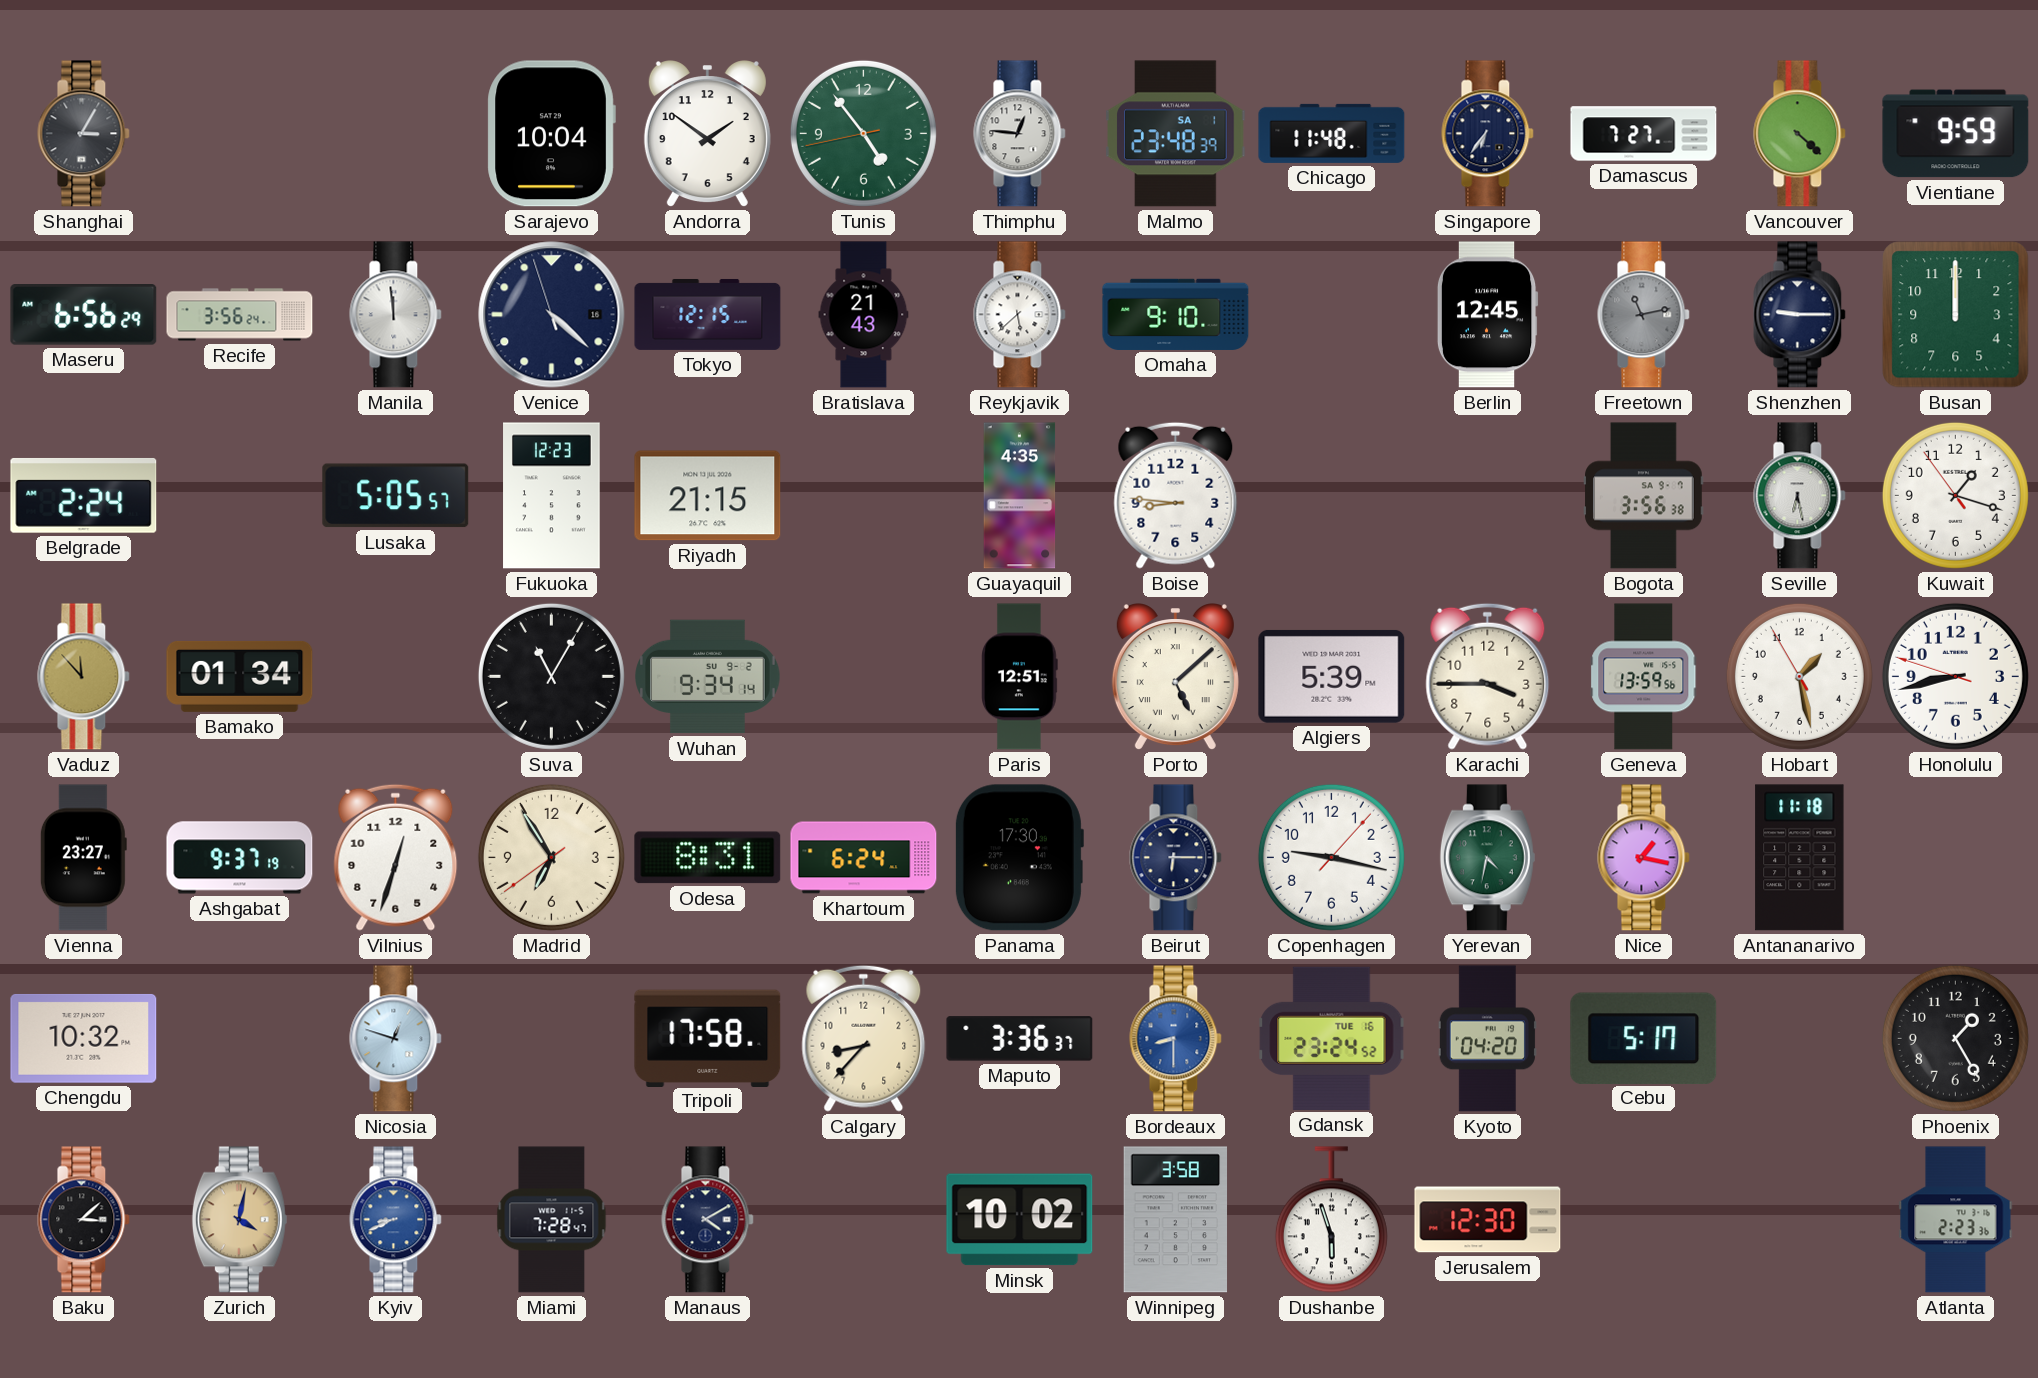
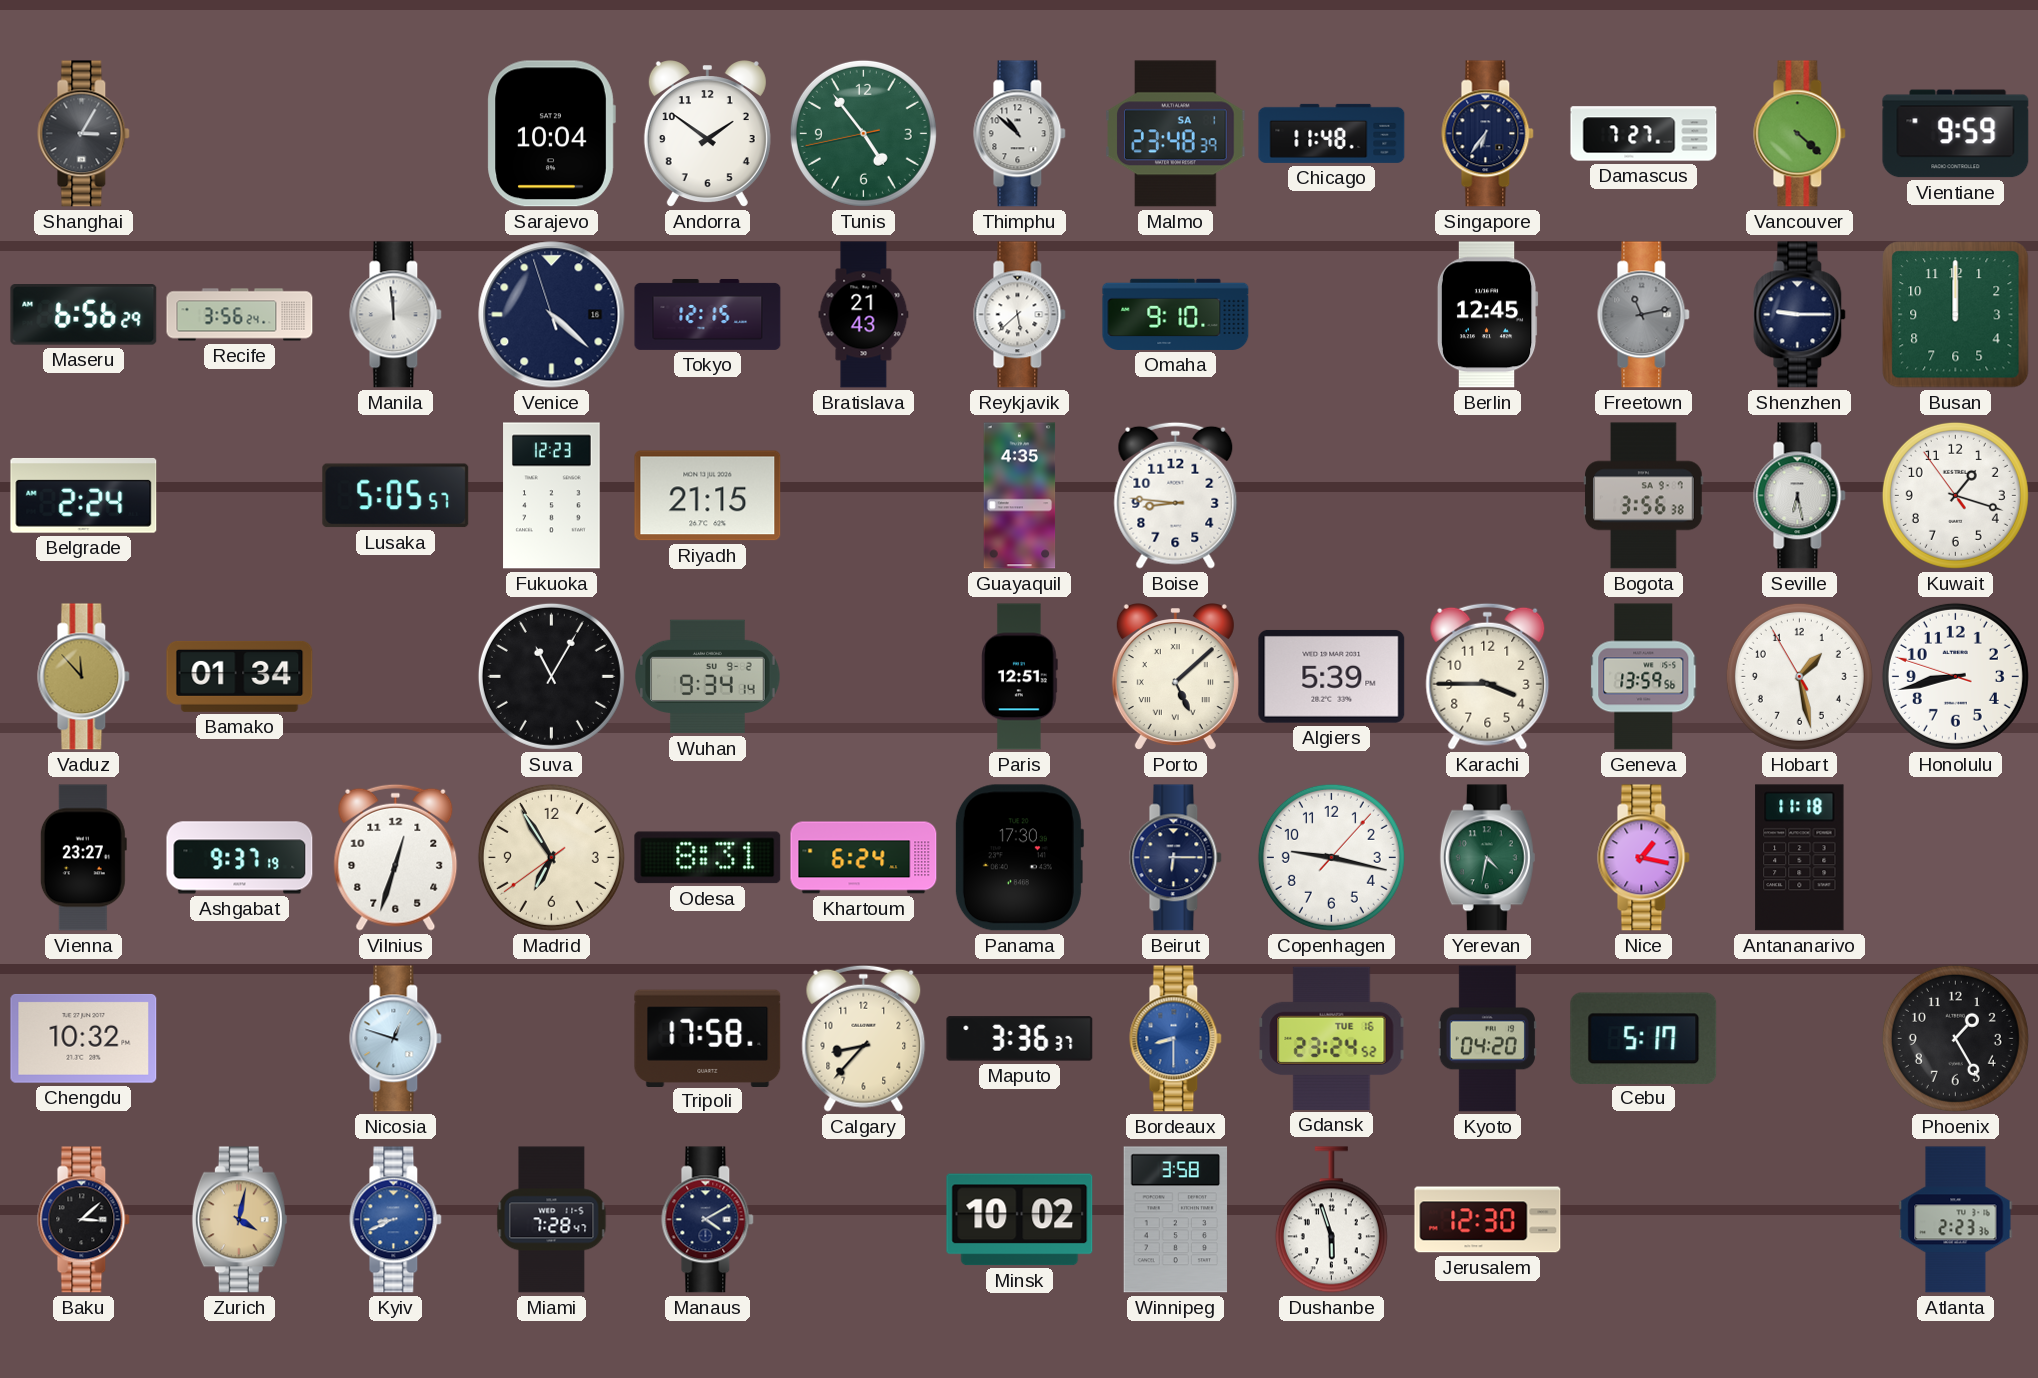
Thimphu: 12:46 -> 10:52
